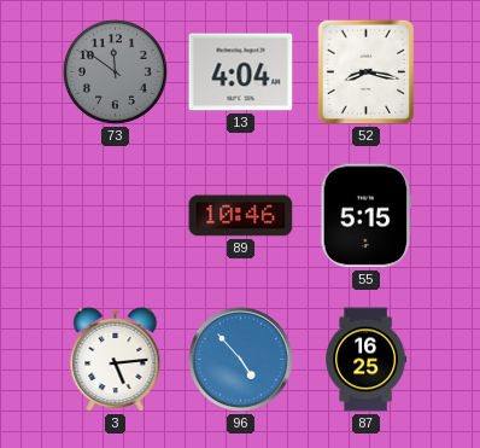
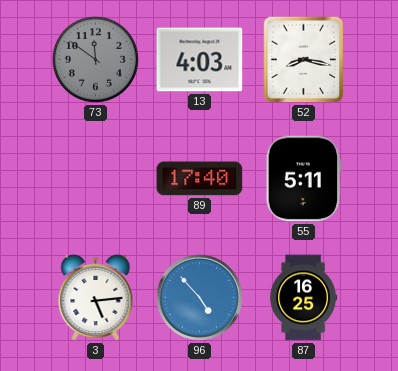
13: 4:04 -> 4:03
89: 10:46 -> 17:40
55: 5:15 -> 5:11
